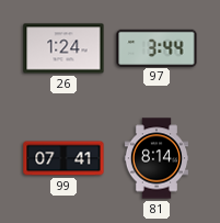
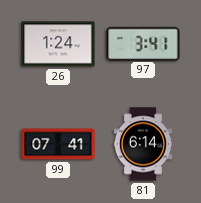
97: 3:44 -> 3:41
81: 8:14 -> 6:14
